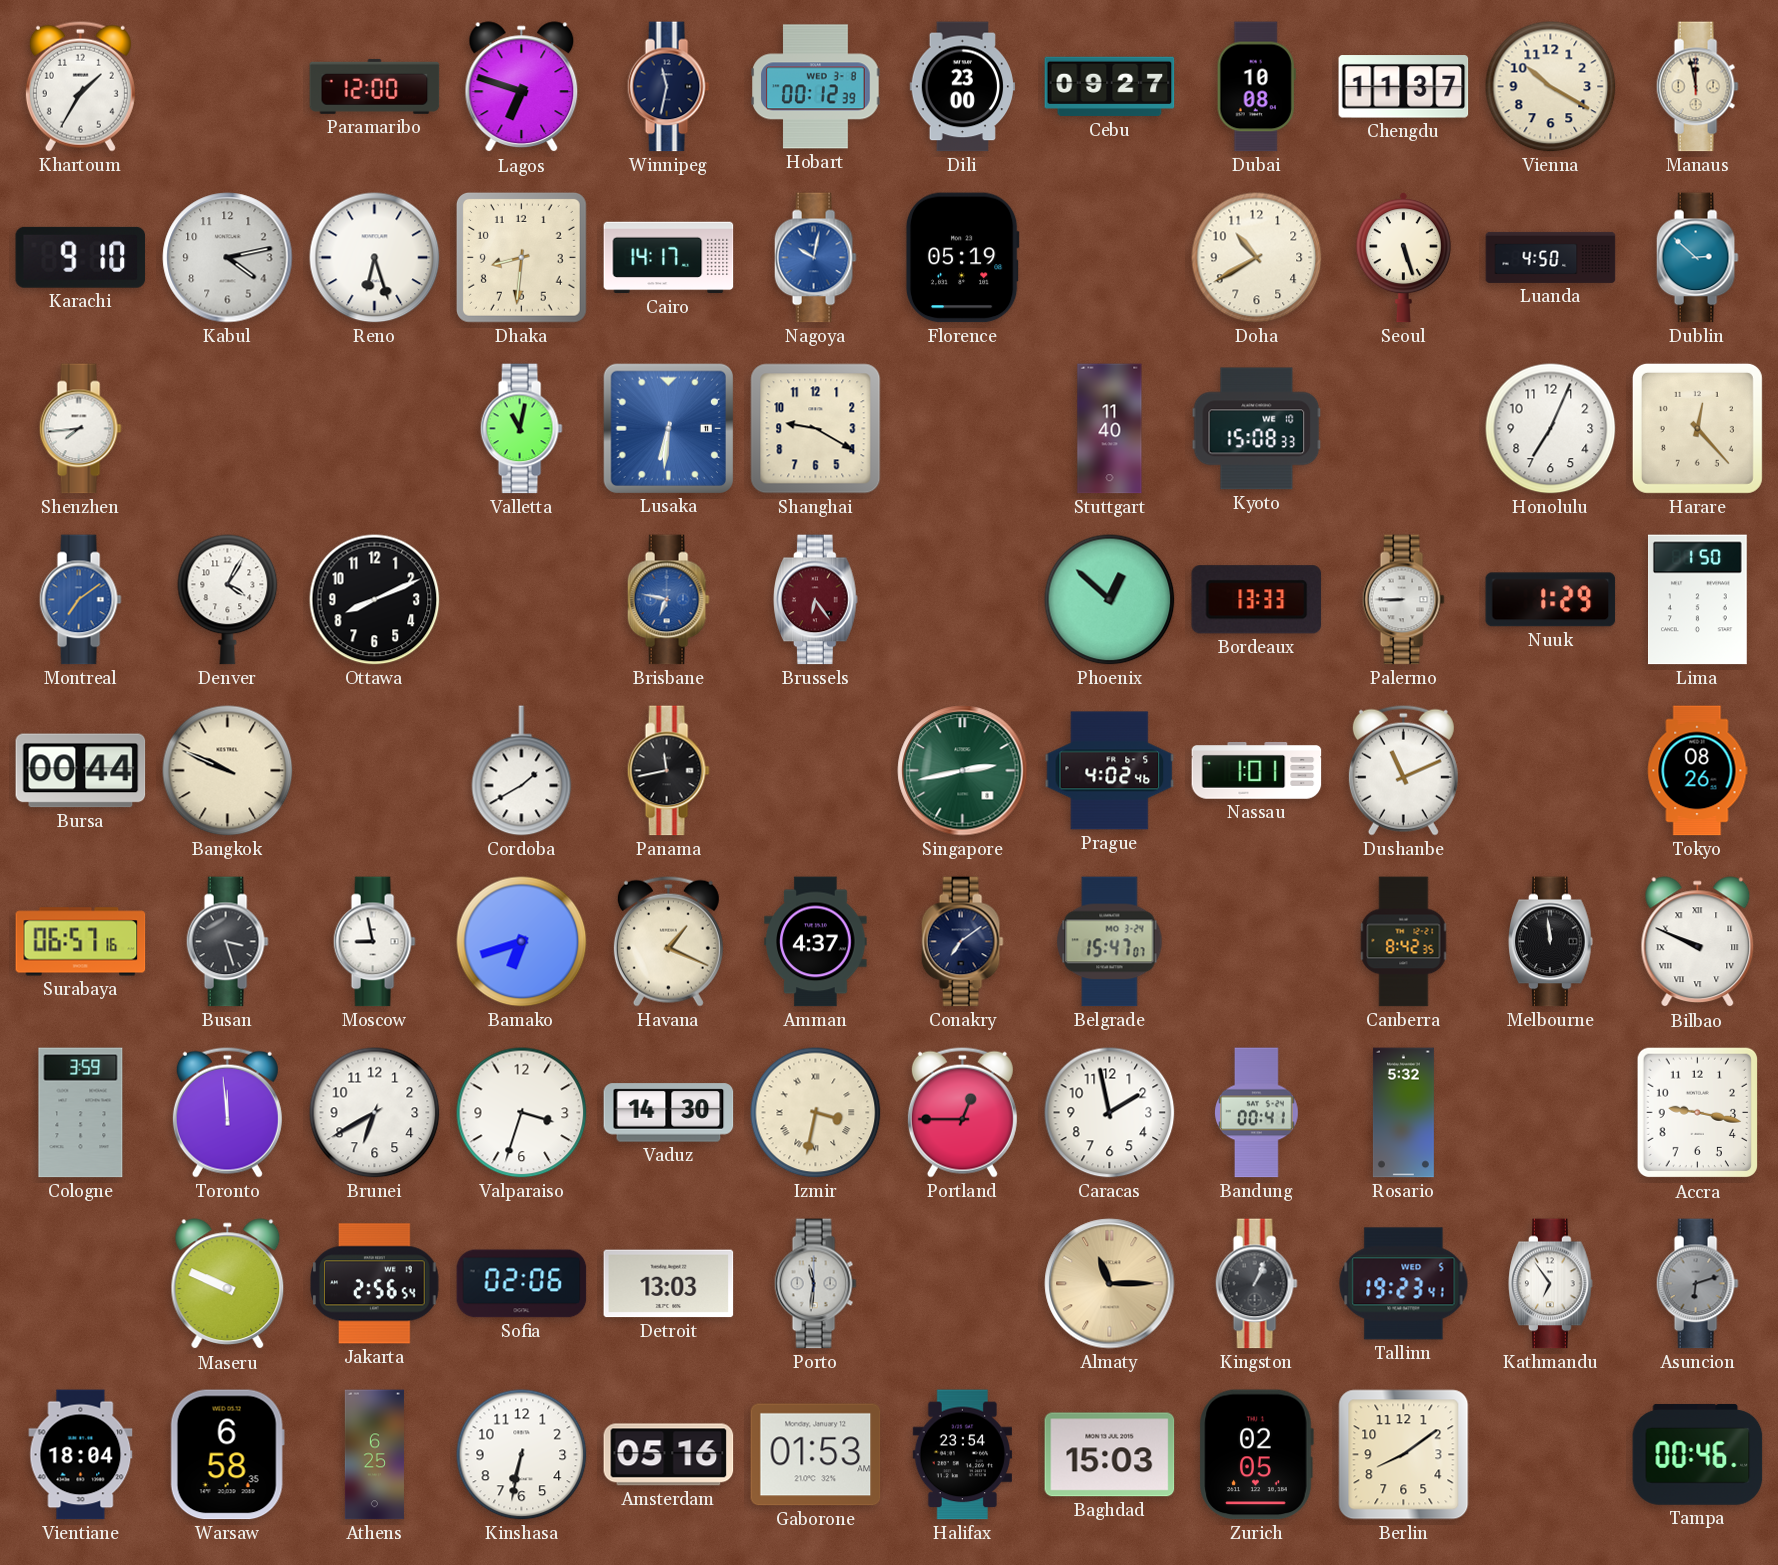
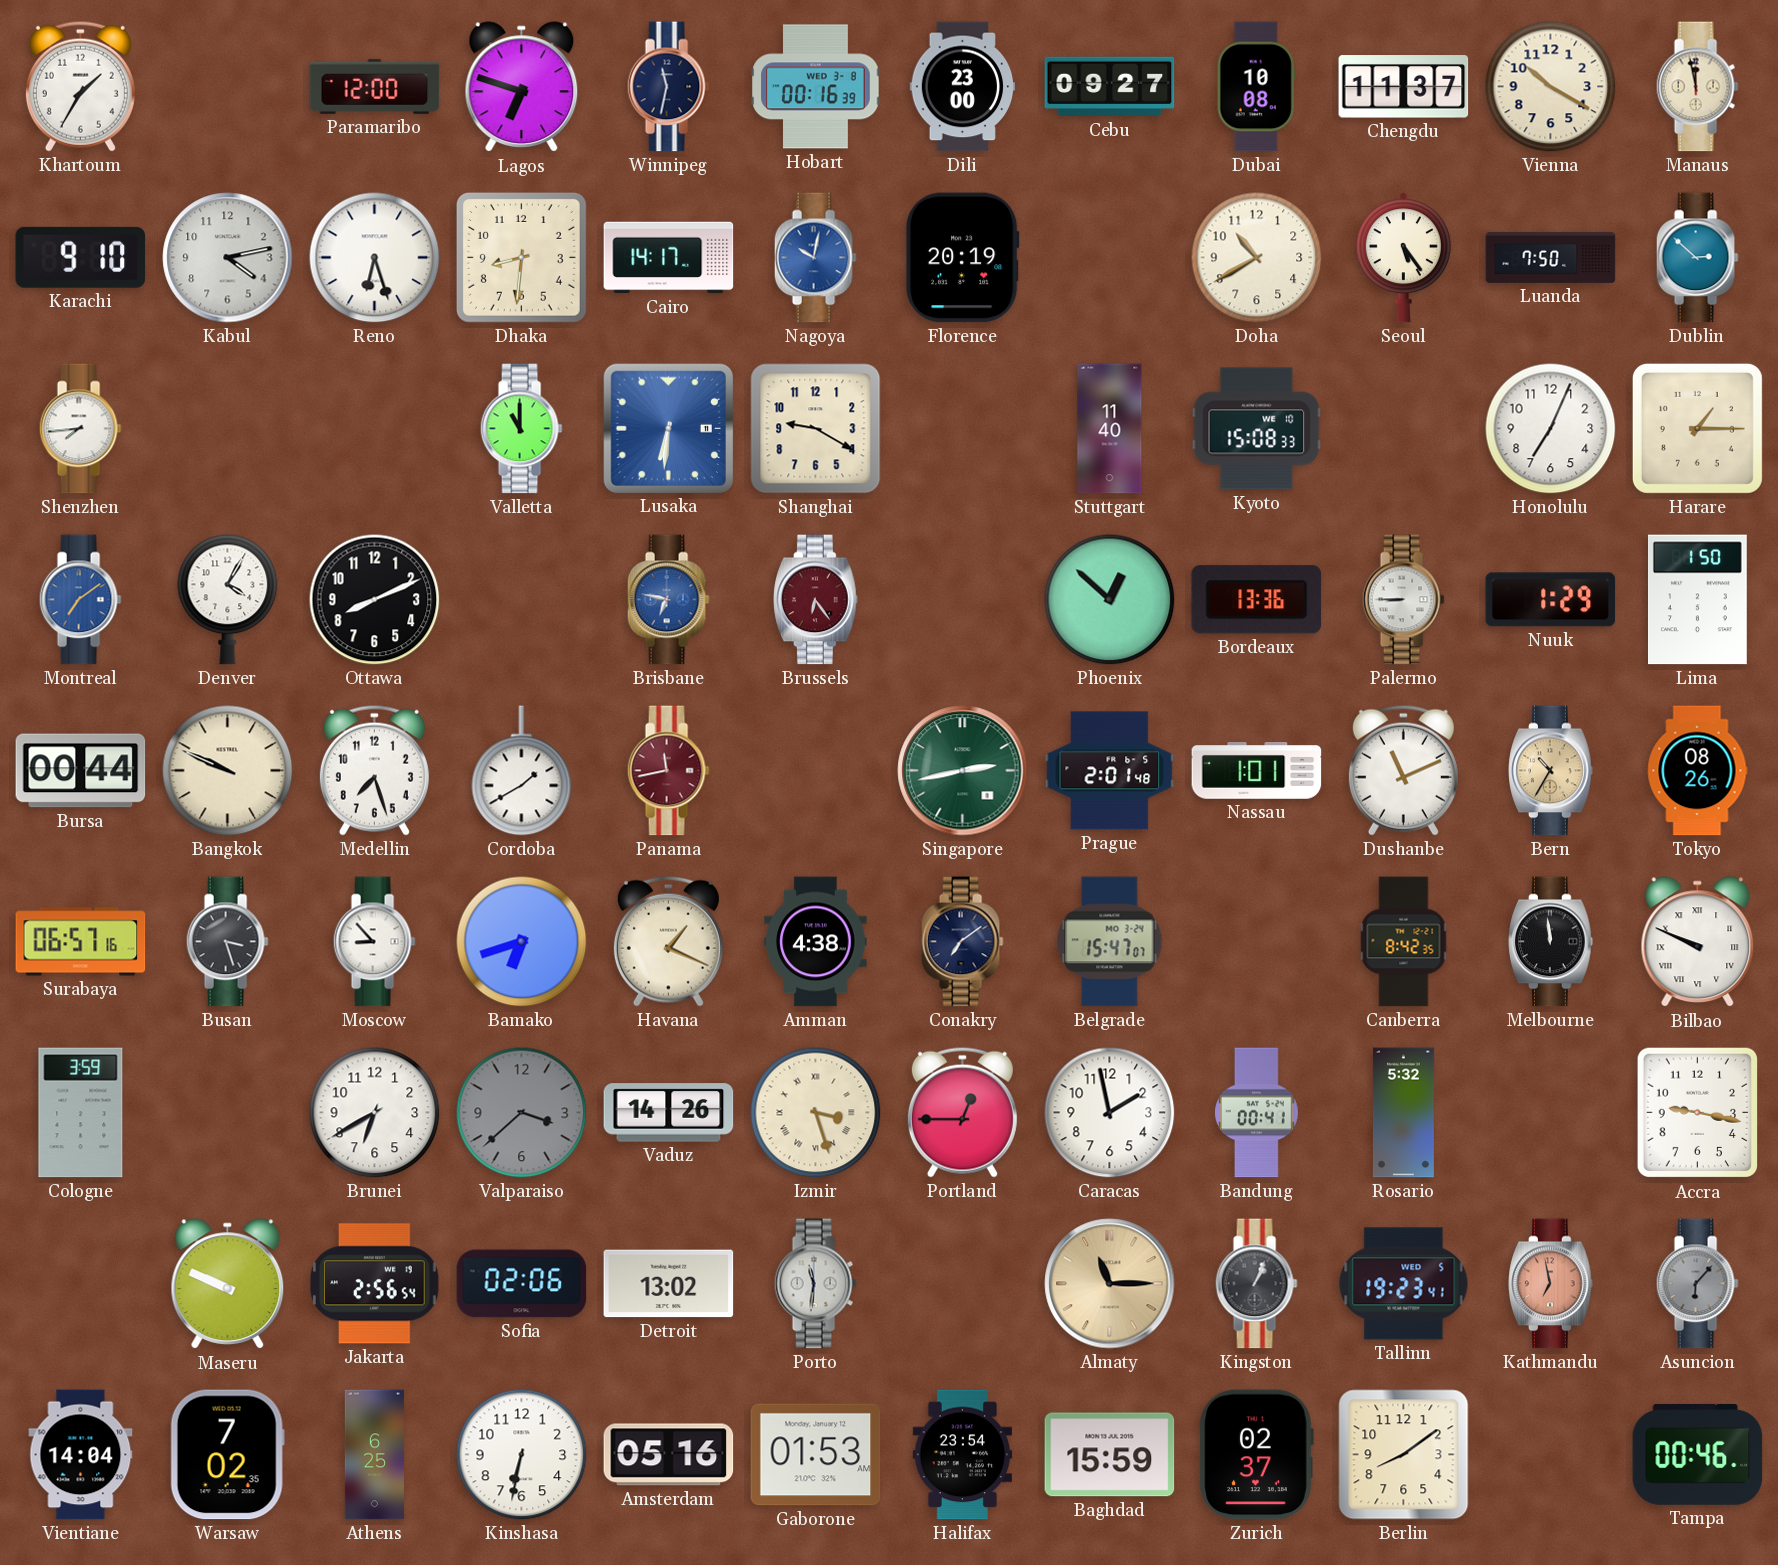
Hobart: 00:12 -> 00:16
Florence: 05:19 -> 20:19
Seoul: 5:27 -> 5:24
Luanda: 4:50 -> 7:50
Valletta: 11:02 -> 11:00
Harare: 12:23 -> 1:15
Bordeaux: 13:33 -> 13:36
Medellin: none -> 7:27
Panama dial: black -> burgundy
Prague: 4:02 -> 2:01
Bern: none -> 10:35
Moscow: 8:58 -> 8:53
Amman: 4:37 -> 4:38
Toronto: 11:59 -> none
Valparaiso: 3:33 -> 3:38
Valparaiso dial: white -> grey
Vaduz: 14:30 -> 14:26
Izmir: 3:32 -> 3:27
Detroit: 13:03 -> 13:02
Kathmandu: 6:54 -> 6:58
Kathmandu dial: white -> salmon
Asuncion: 6:12 -> 6:07
Vientiane: 18:04 -> 14:04
Warsaw: 6:58 -> 7:02
Baghdad: 15:03 -> 15:59
Zurich: 02:05 -> 02:37
